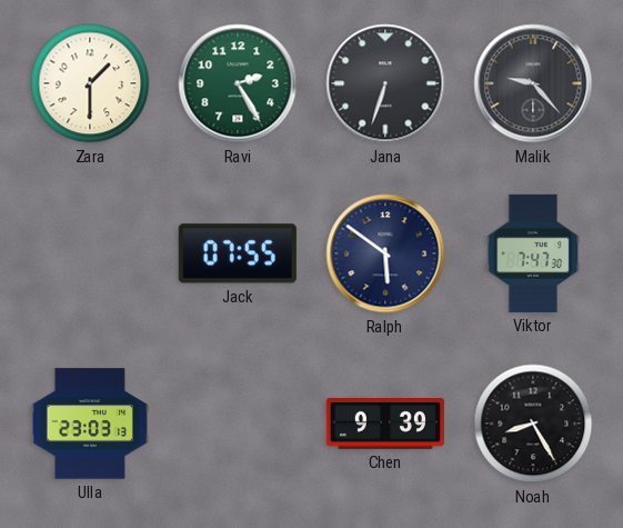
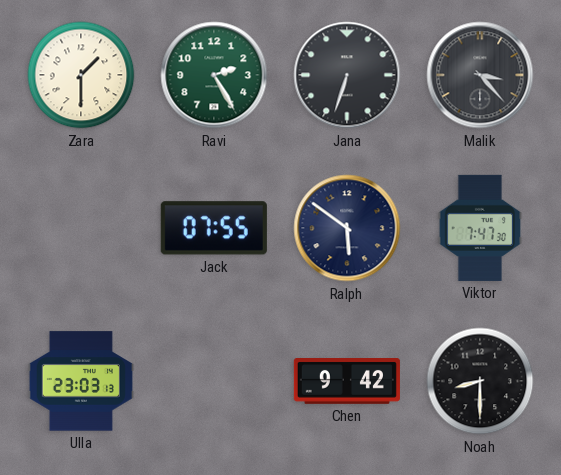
Malik: 9:23 -> 3:23
Chen: 9:39 -> 9:42
Noah: 8:25 -> 8:30
